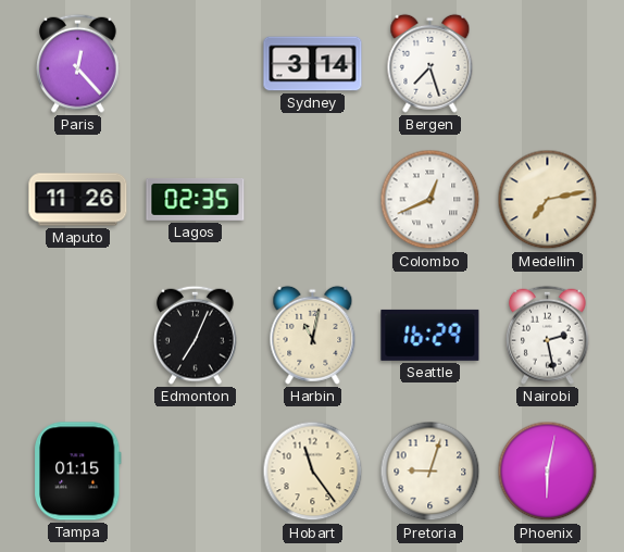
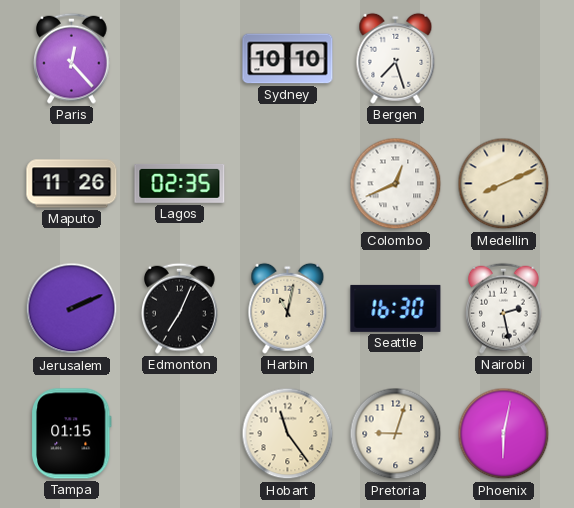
Sydney: 3:14 -> 10:10
Medellin: 7:13 -> 8:11
Jerusalem: none -> 2:11
Seattle: 16:29 -> 16:30
